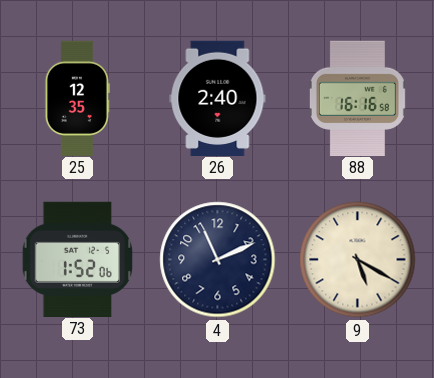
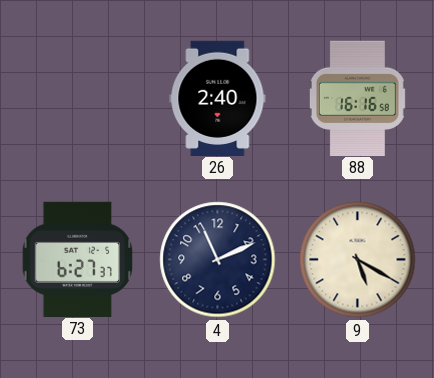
25: 12:35 -> none
73: 1:52 -> 6:27
